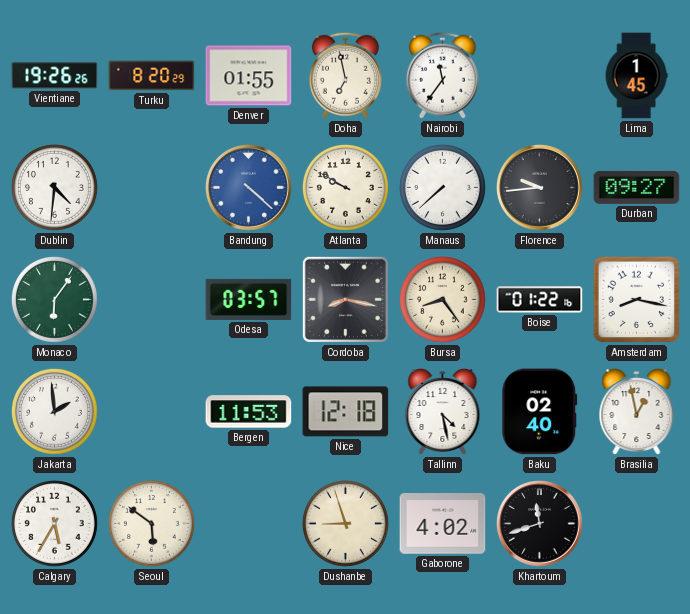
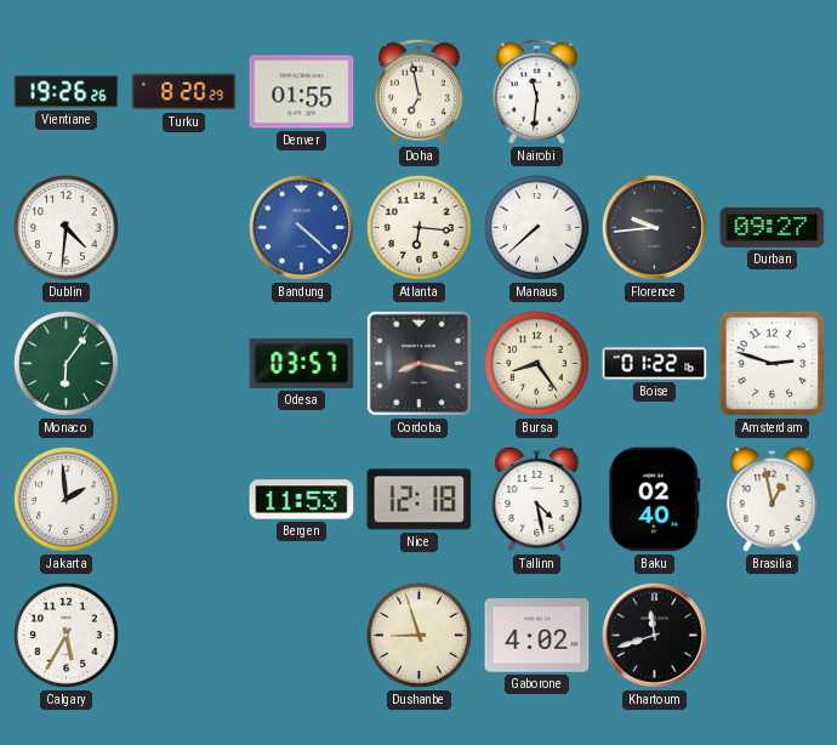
Nairobi: 11:36 -> 11:31
Lima: 1:45 -> none
Atlanta: 9:50 -> 6:16
Amsterdam: 8:17 -> 2:48
Seoul: 5:51 -> none
